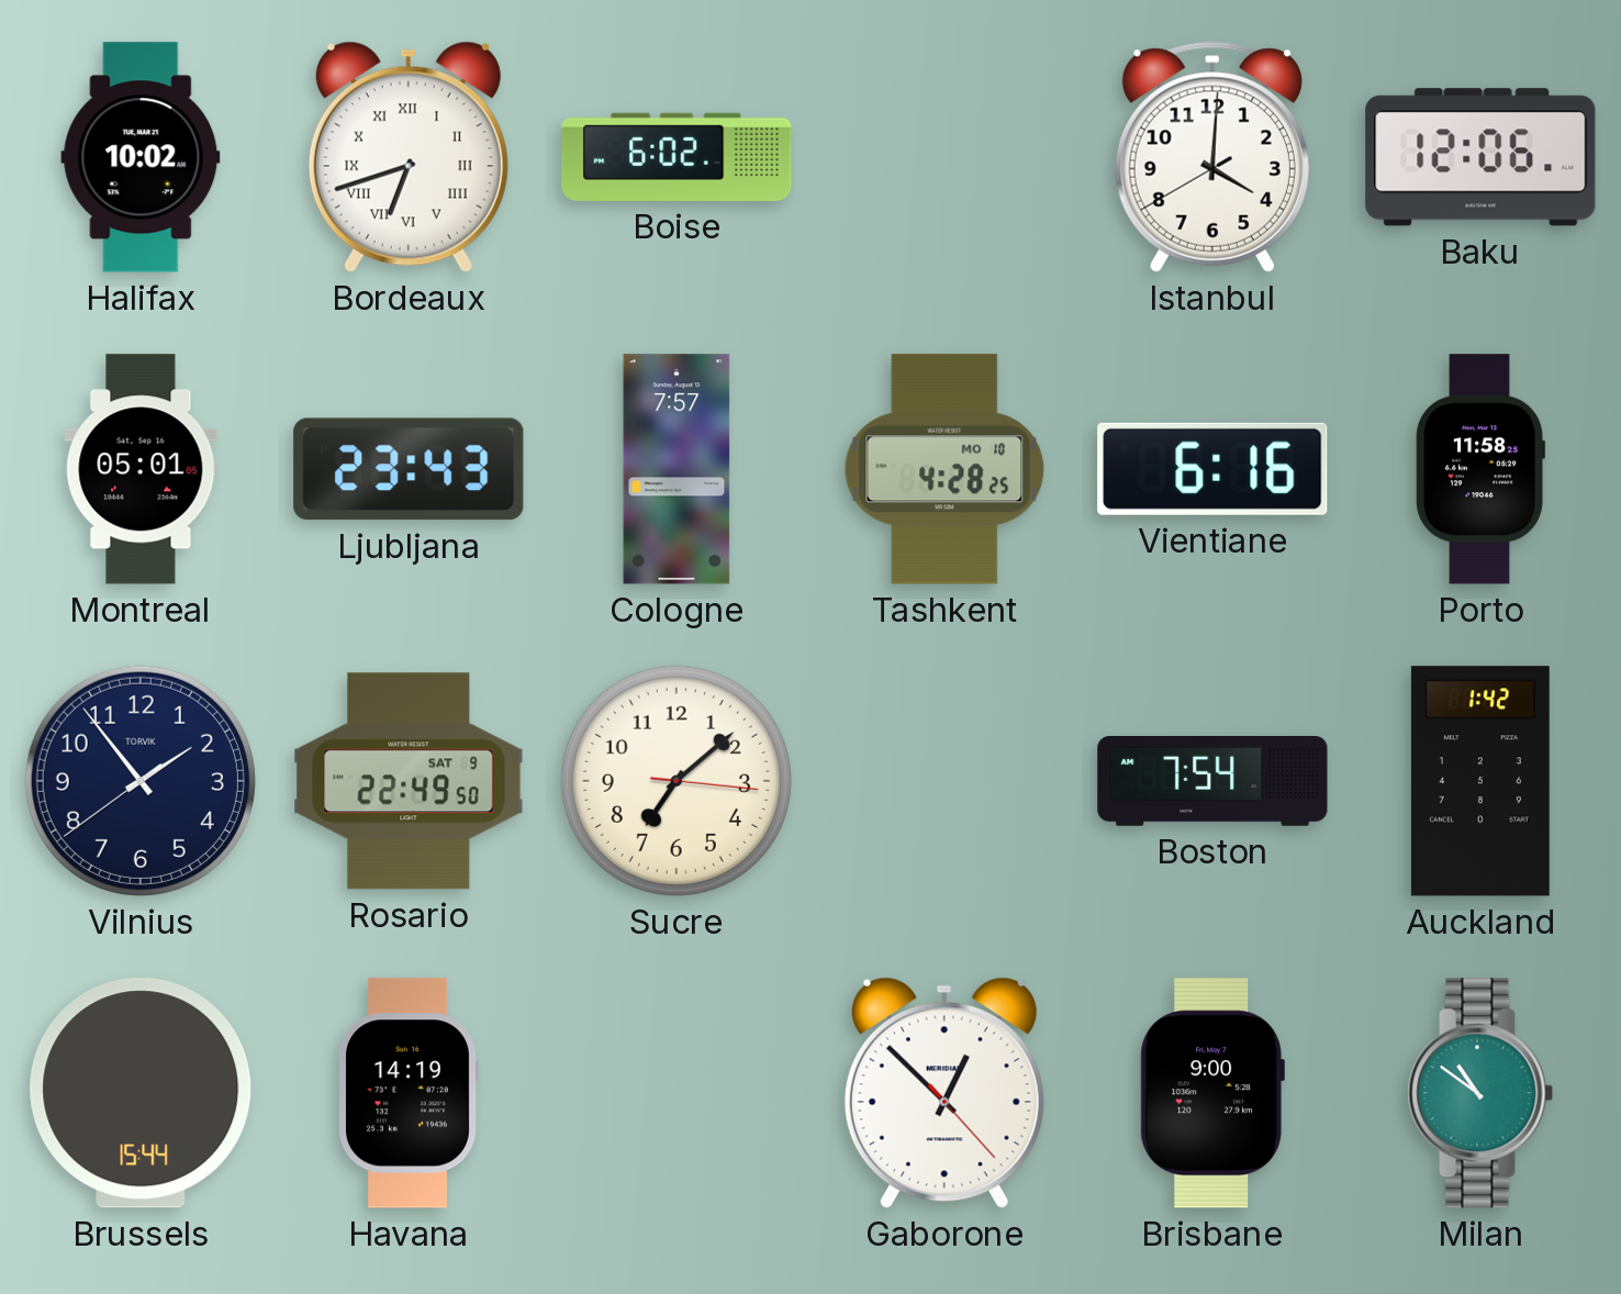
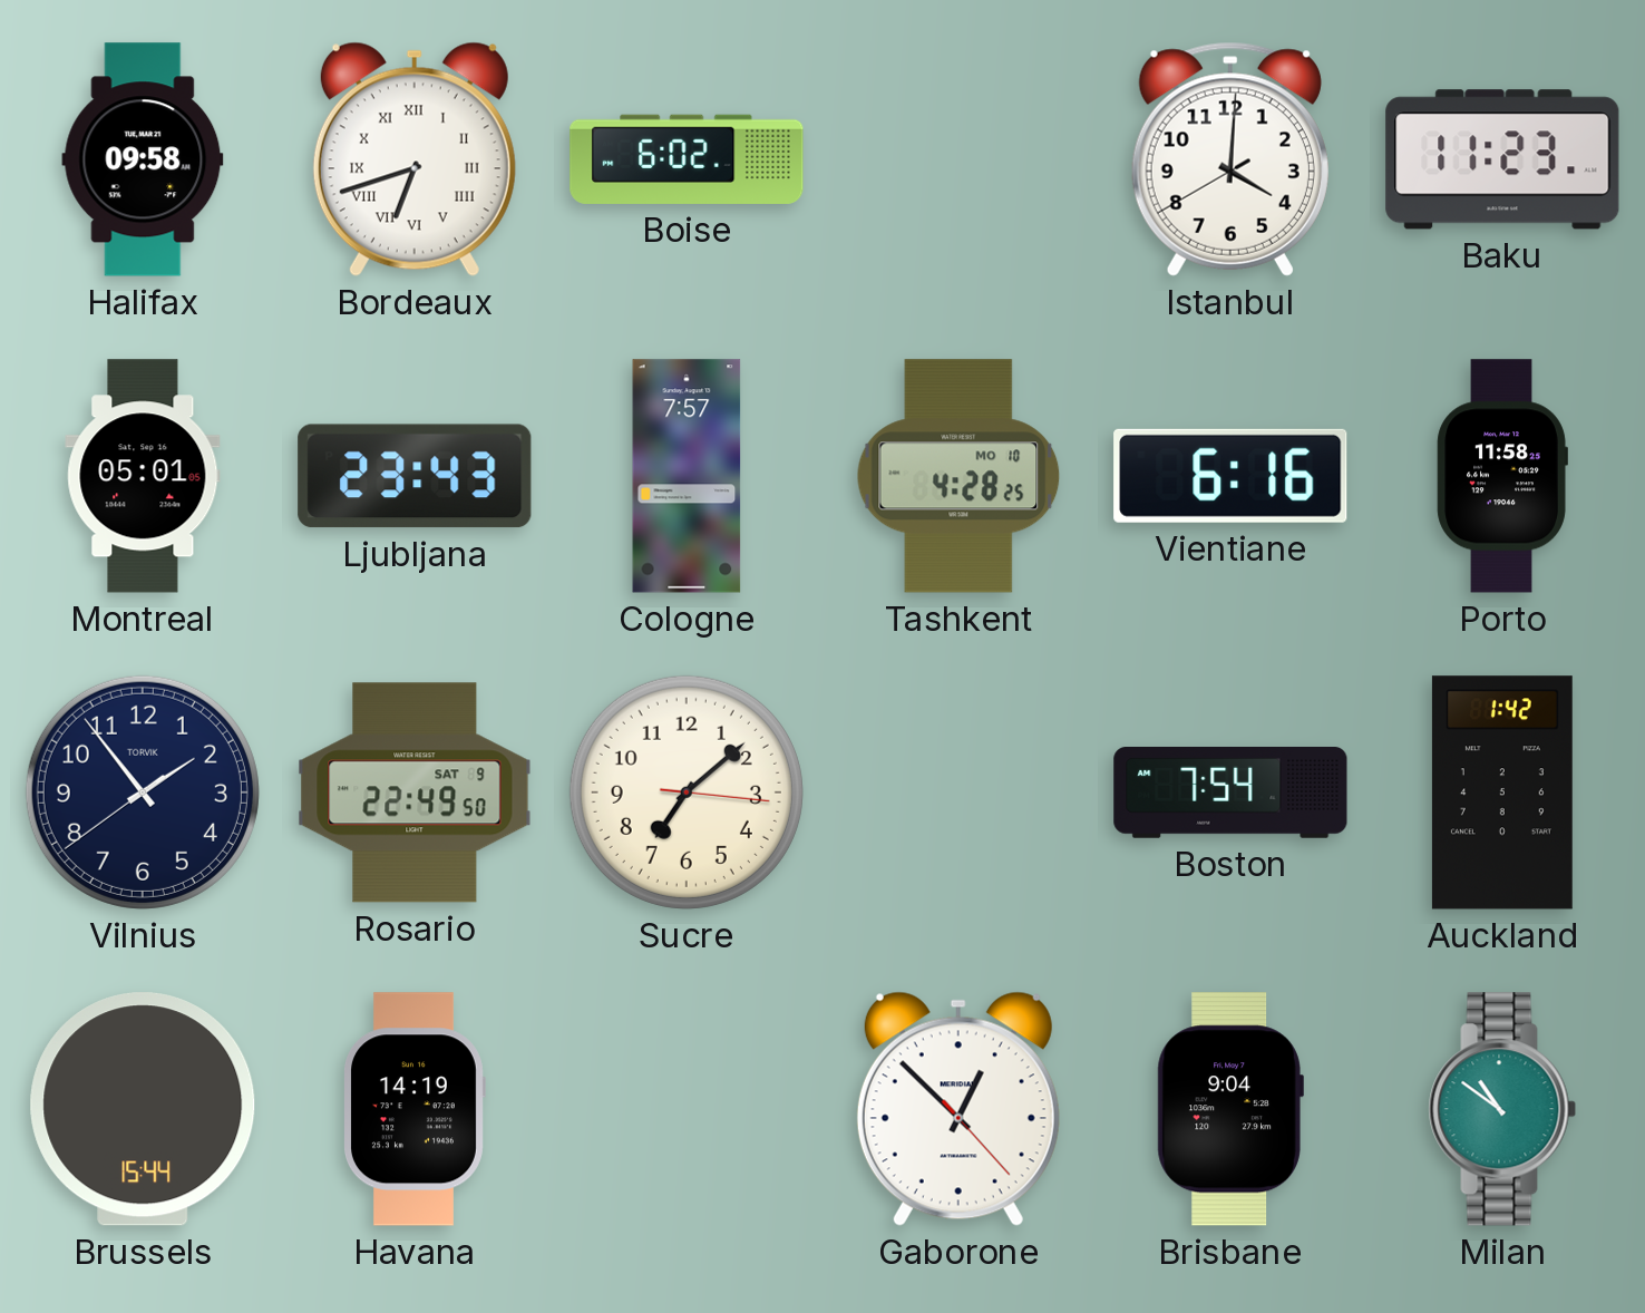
Halifax: 10:02 -> 09:58
Baku: 12:06 -> 11:23
Brisbane: 9:00 -> 9:04
